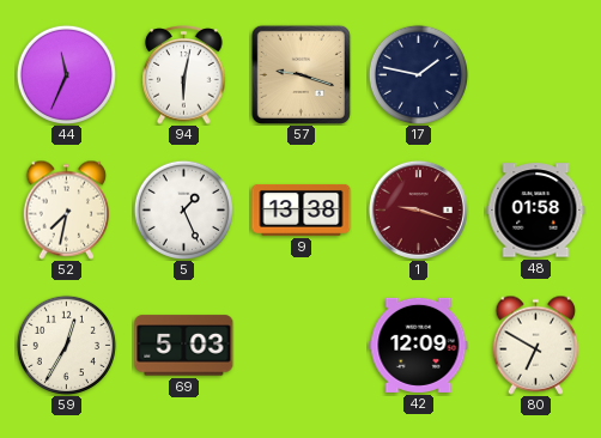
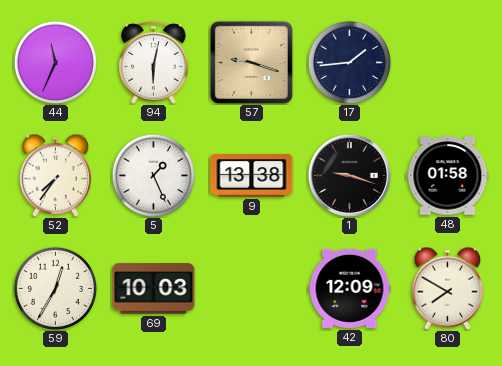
17: 1:47 -> 1:44
52: 7:32 -> 7:36
1 dial: burgundy -> black
69: 5:03 -> 10:03
80: 6:50 -> 7:50
